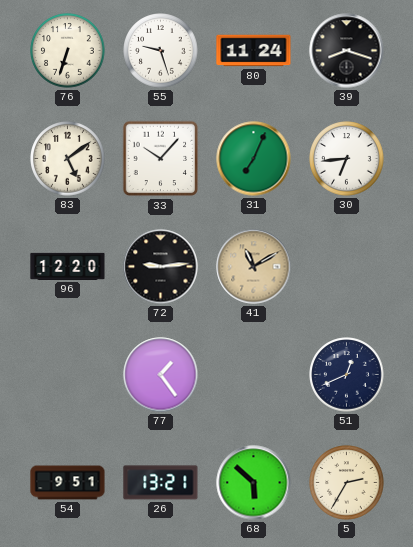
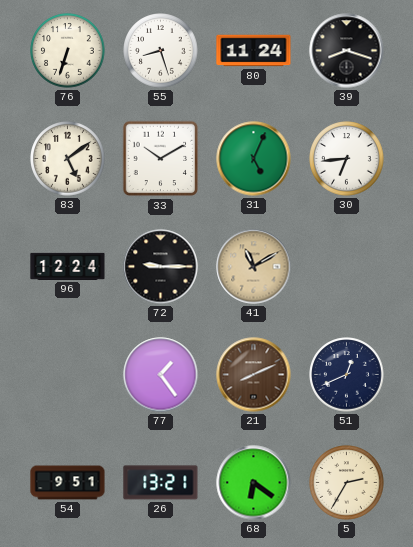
55: 9:27 -> 8:27
33: 10:07 -> 10:10
31: 7:04 -> 5:04
96: 12:20 -> 12:24
72: 9:14 -> 9:15
21: none -> 8:11
68: 5:52 -> 6:21
